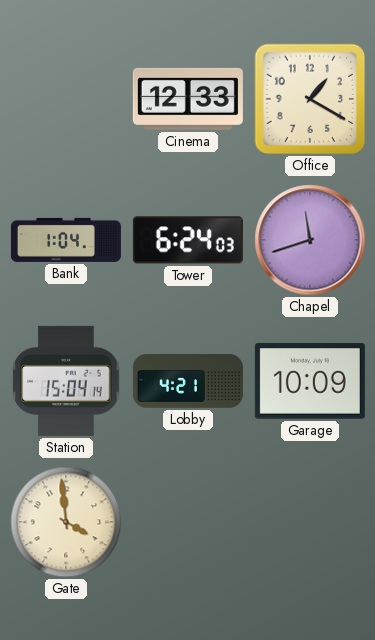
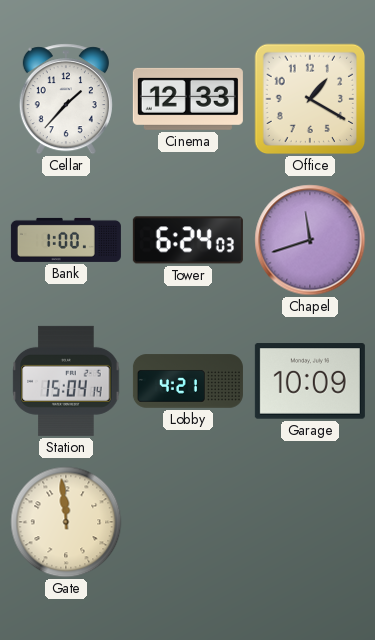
Cellar: none -> 1:37
Bank: 1:04 -> 1:00
Gate: 3:59 -> 11:59
